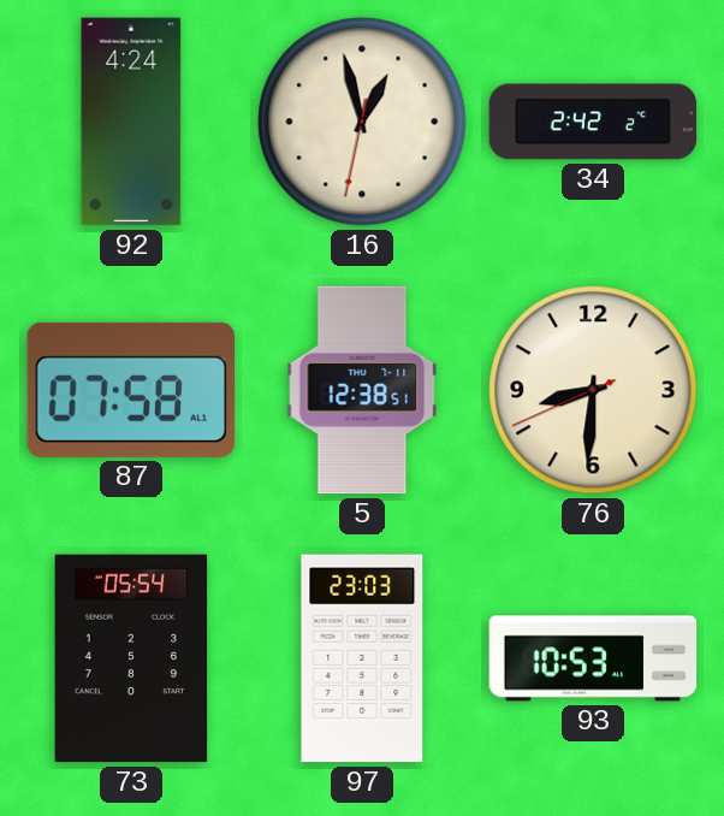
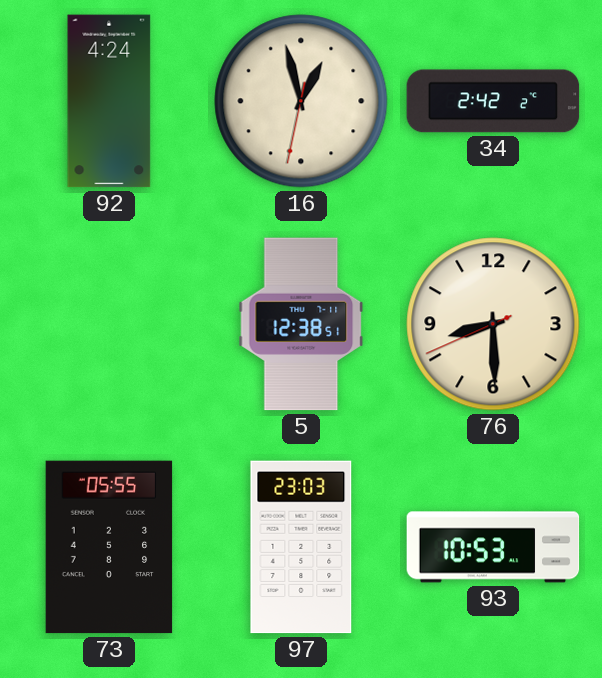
87: 07:58 -> none
76: 8:30 -> 8:29
73: 05:54 -> 05:55
